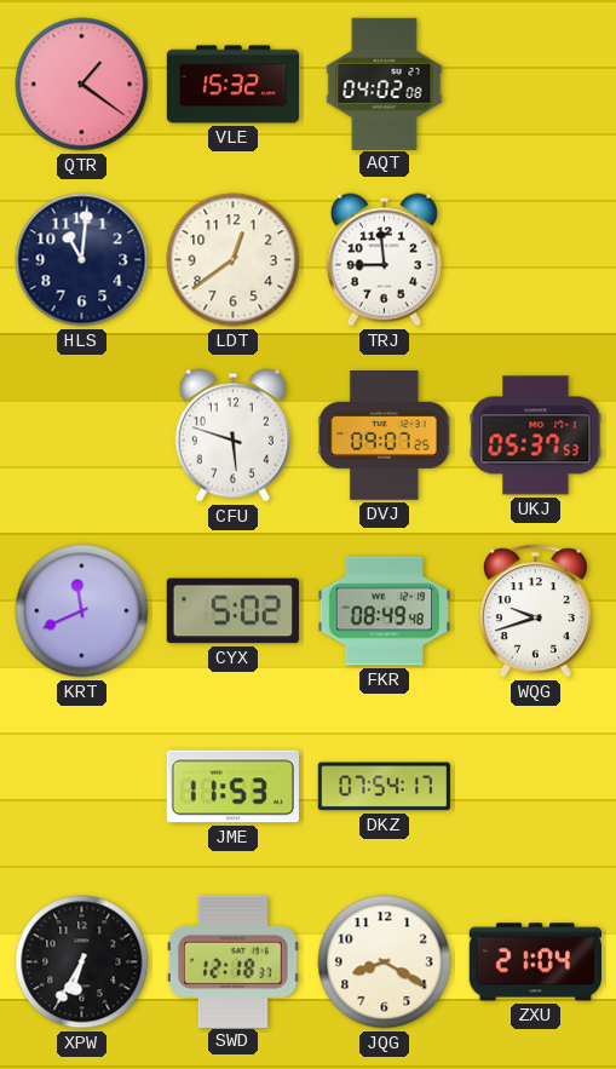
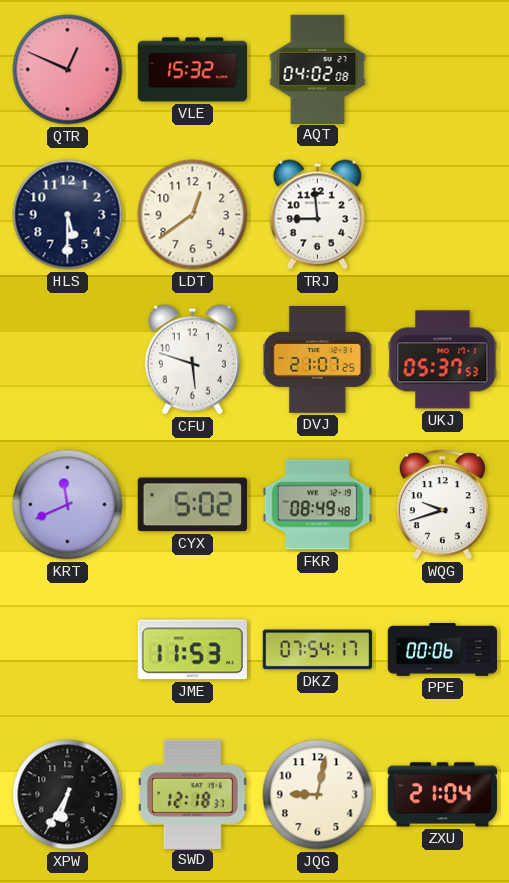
QTR: 1:21 -> 12:49
HLS: 11:01 -> 5:30
DVJ: 09:07 -> 21:07
PPE: none -> 00:06
JQG: 8:20 -> 9:02
